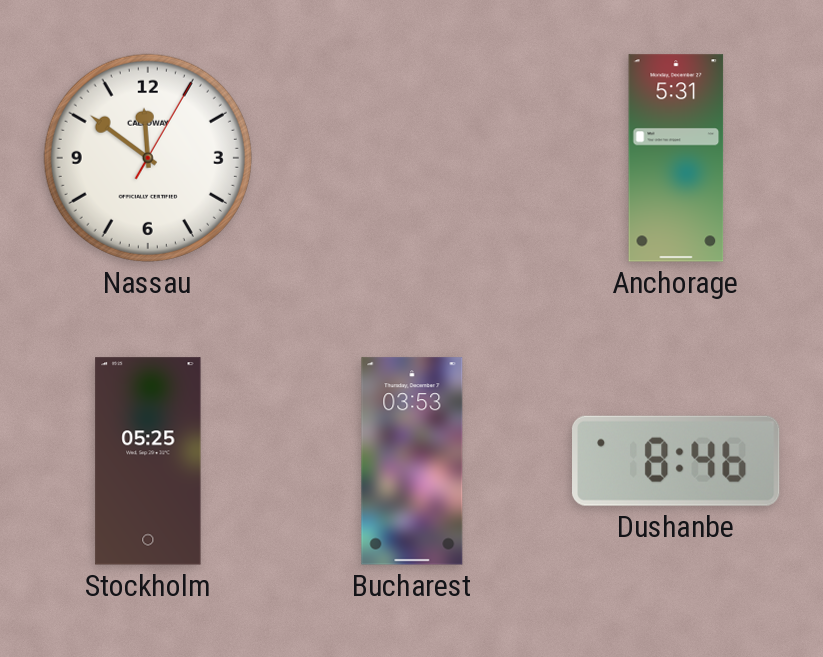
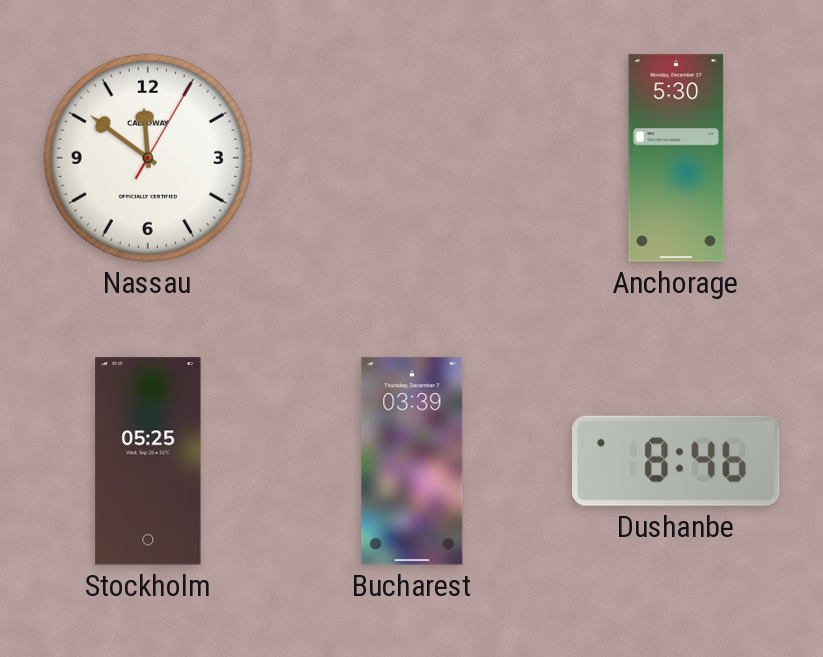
Anchorage: 5:31 -> 5:30
Bucharest: 03:53 -> 03:39
